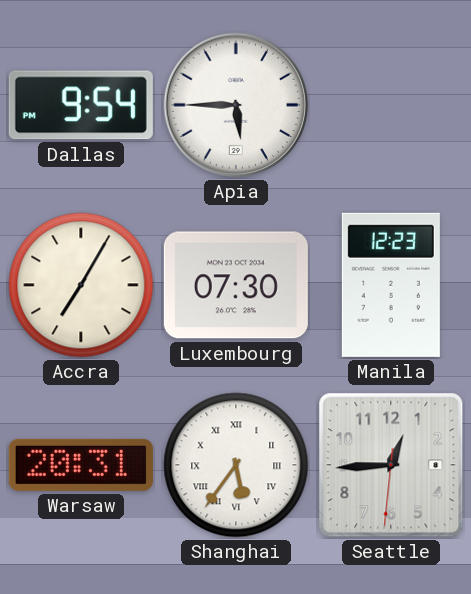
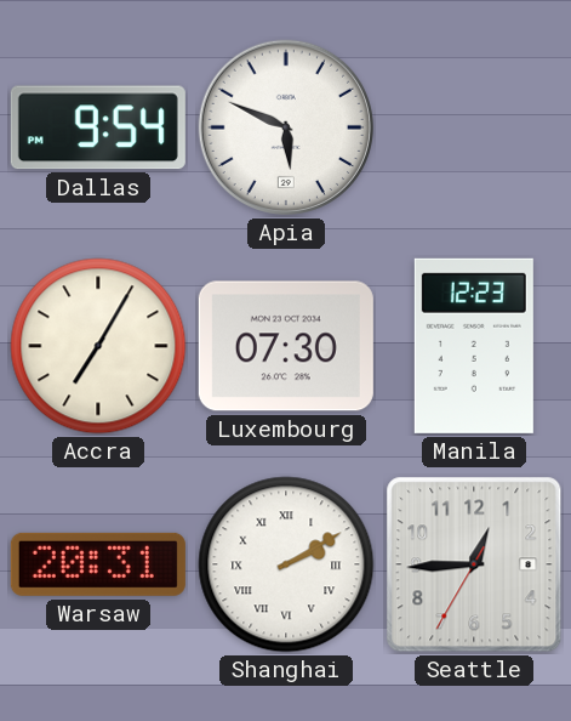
Apia: 5:45 -> 5:49
Shanghai: 5:36 -> 2:10
Seattle: 12:44:31 -> 12:44:35
